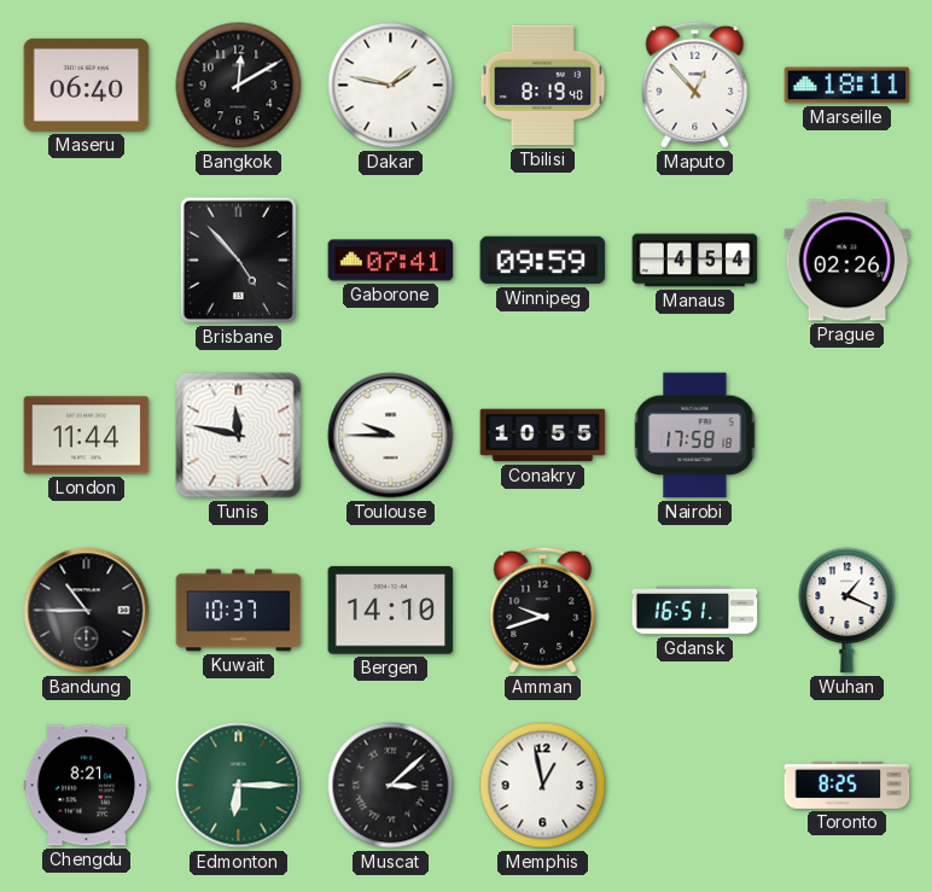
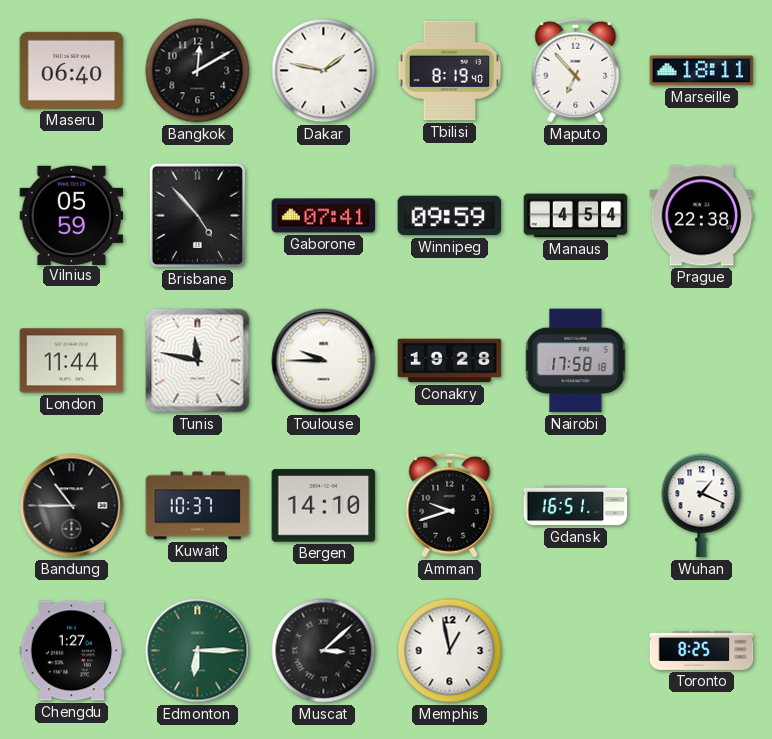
Maputo: 12:53 -> 6:53
Vilnius: none -> 05:59
Prague: 02:26 -> 22:38
Conakry: 10:55 -> 19:28
Chengdu: 8:21 -> 1:27
